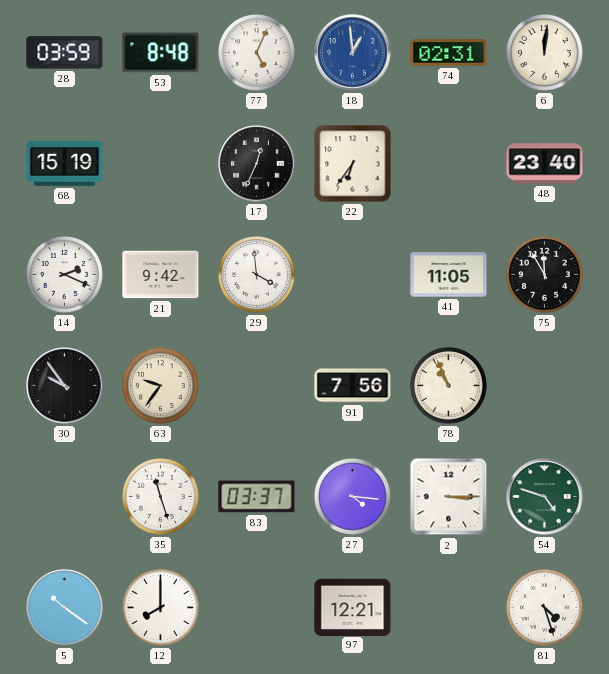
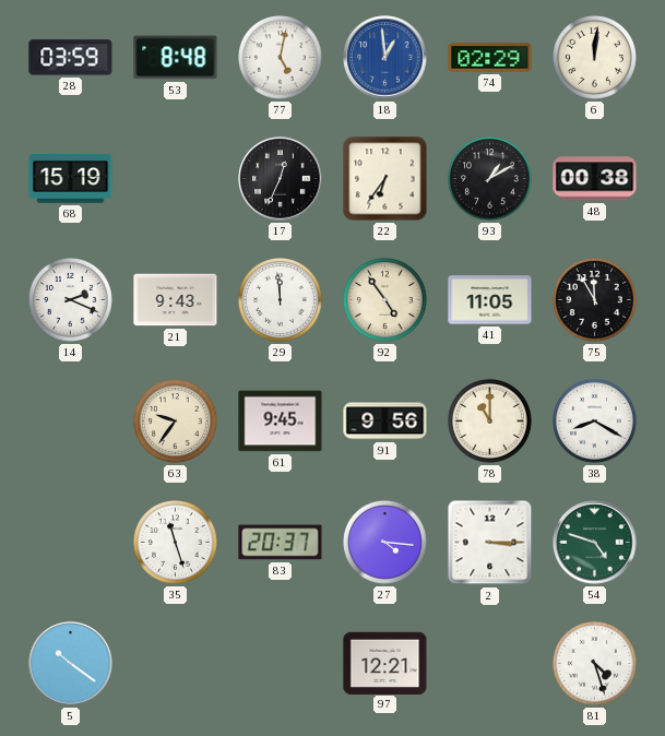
77: 5:04 -> 5:02
74: 02:31 -> 02:29
93: none -> 1:10
48: 23:40 -> 00:38
21: 9:42 -> 9:43
29: 3:59 -> 11:59
92: none -> 4:54
30: 9:54 -> none
61: none -> 9:45
91: 7:56 -> 9:56
78: 10:56 -> 11:00
38: none -> 8:20
83: 03:37 -> 20:37
12: 8:00 -> none
